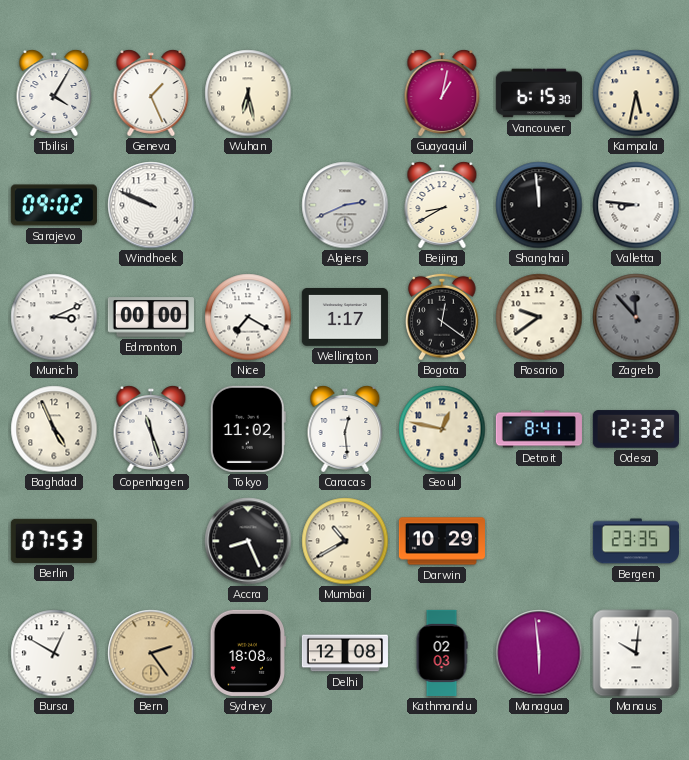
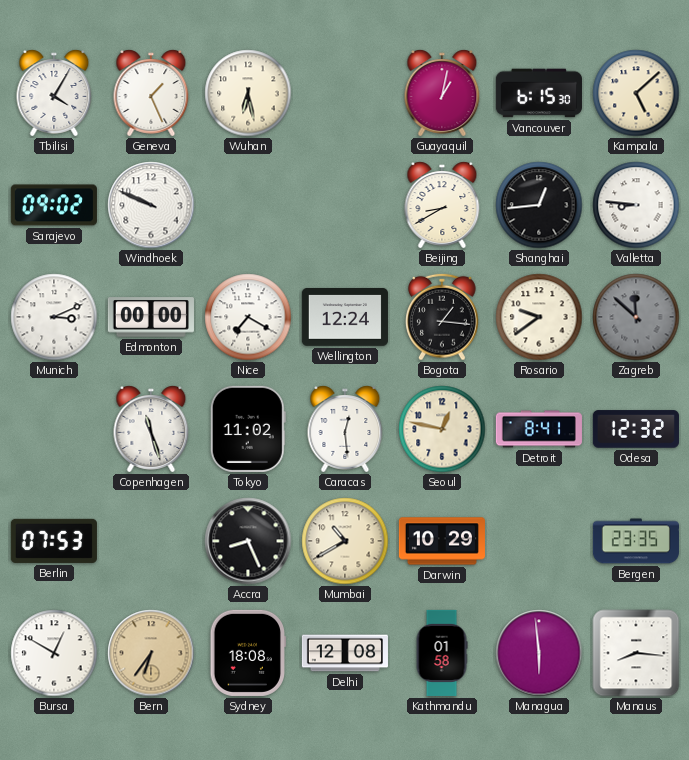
Kampala: 5:32 -> 5:08
Algiers: 2:41 -> none
Shanghai: 11:59 -> 12:44
Wellington: 1:17 -> 12:24
Bogota: 12:21 -> 1:16
Zagreb: 11:53 -> 11:52
Baghdad: 4:56 -> none
Bern: 2:24 -> 6:36
Kathmandu: 02:03 -> 01:58
Manaus: 10:01 -> 8:16
